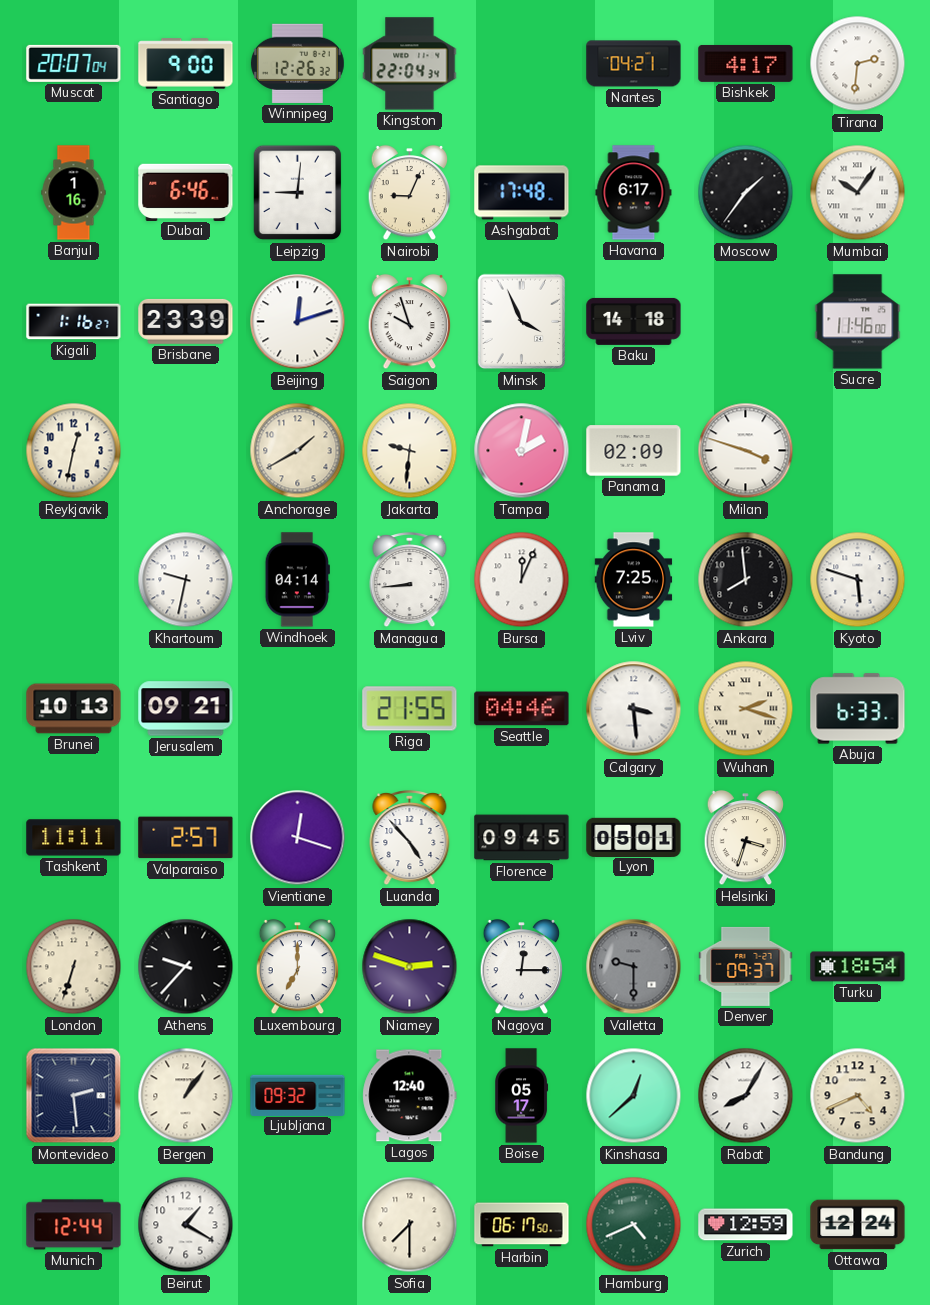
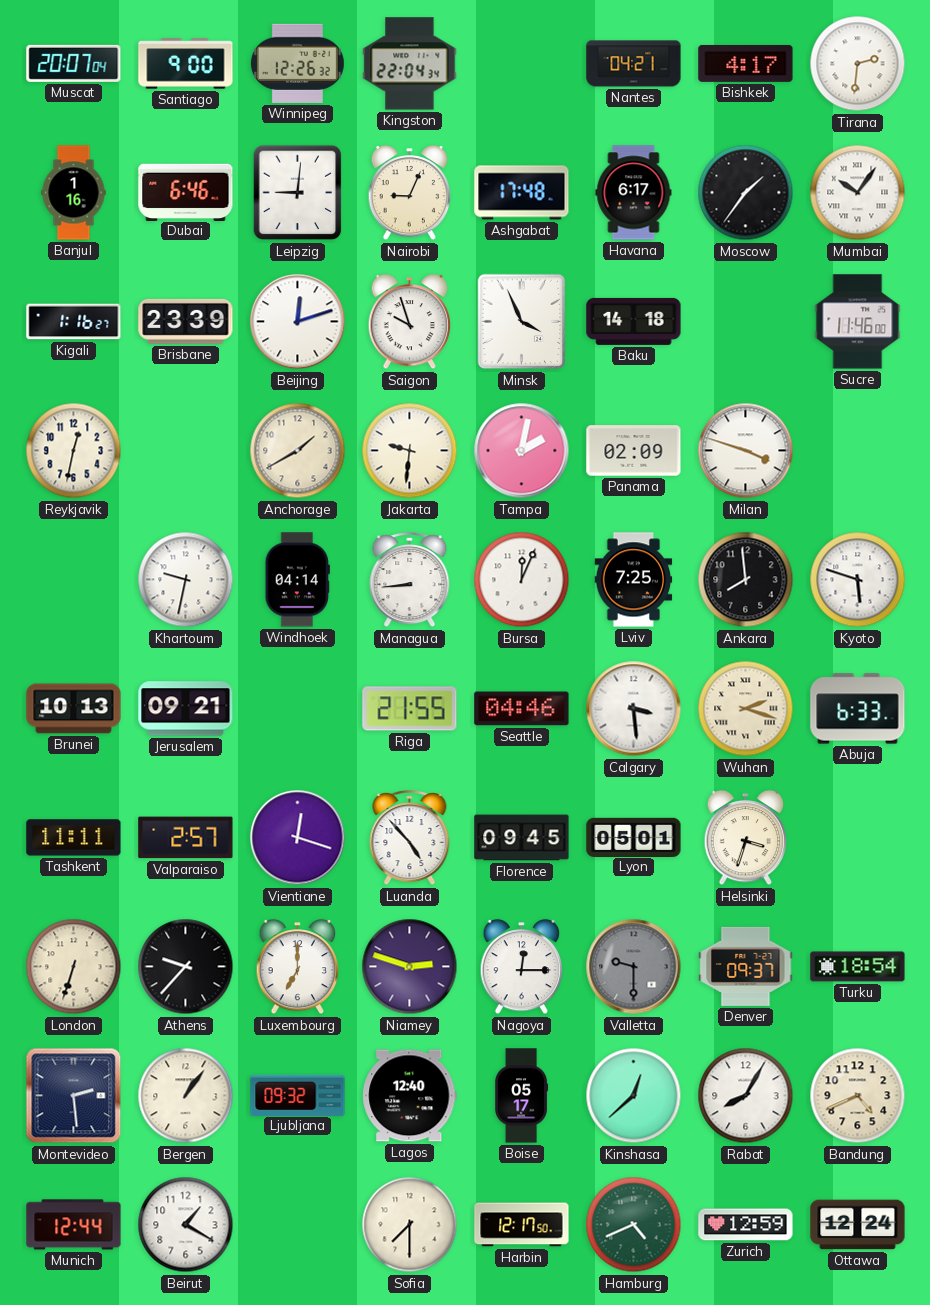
Harbin: 06:17 -> 12:17
